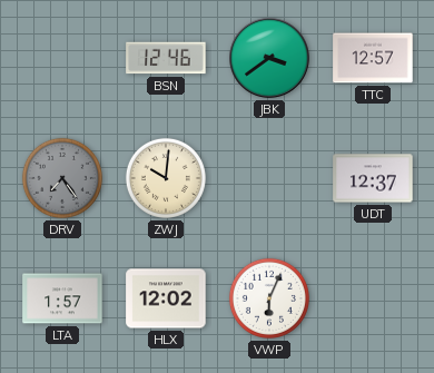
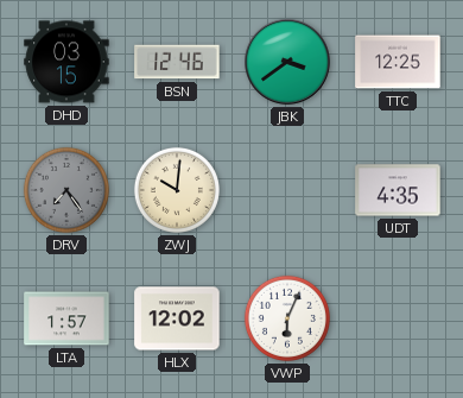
DHD: none -> 03:15
TTC: 12:57 -> 12:25
UDT: 12:37 -> 4:35
